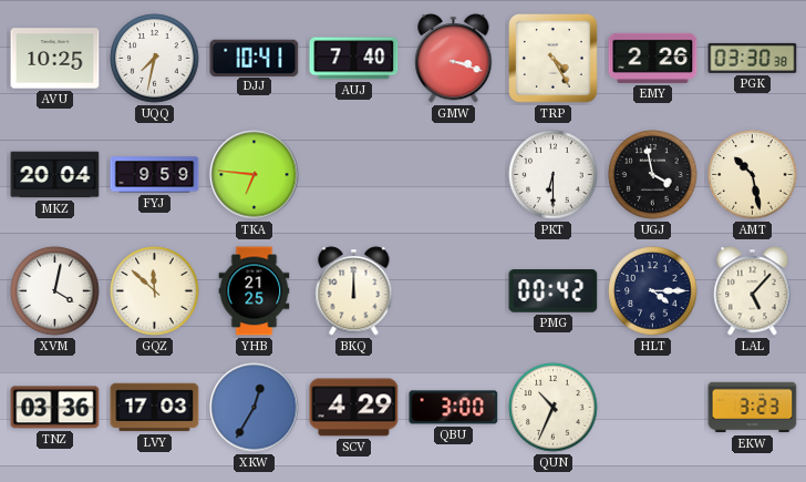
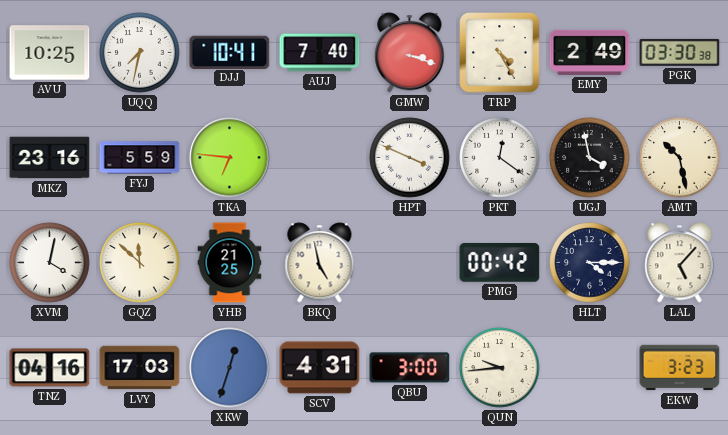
EMY: 2:26 -> 2:49
MKZ: 20:04 -> 23:16
FYJ: 9:59 -> 5:59
HPT: none -> 3:49
PKT: 6:30 -> 12:21
BKQ: 12:00 -> 4:58
TNZ: 03:36 -> 04:16
XKW: 12:35 -> 12:33
SCV: 4:29 -> 4:31
QUN: 10:34 -> 9:44
